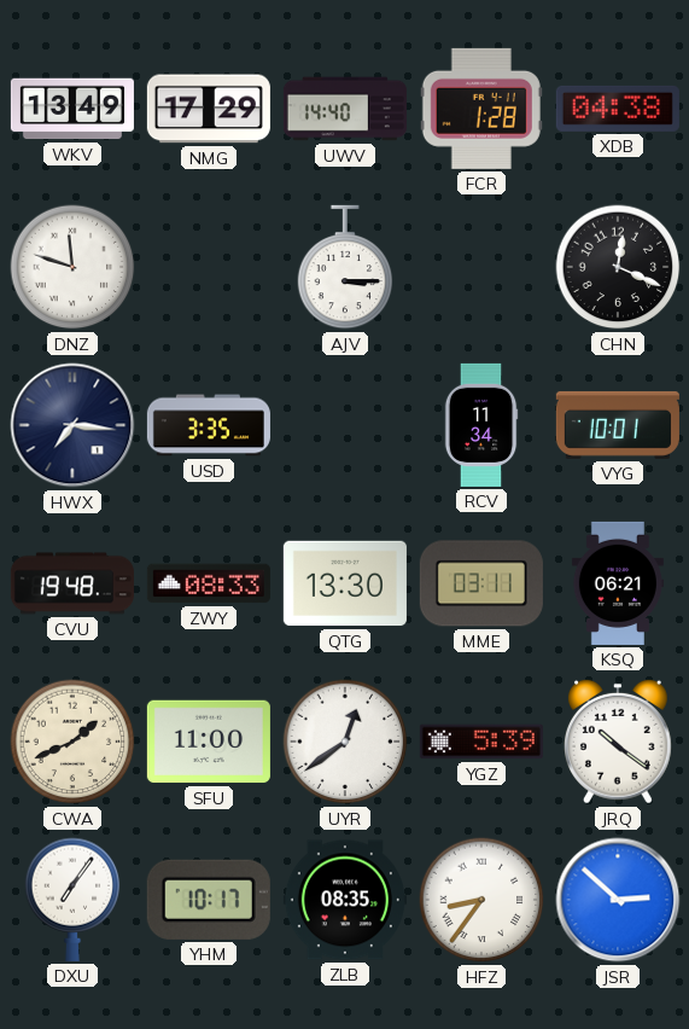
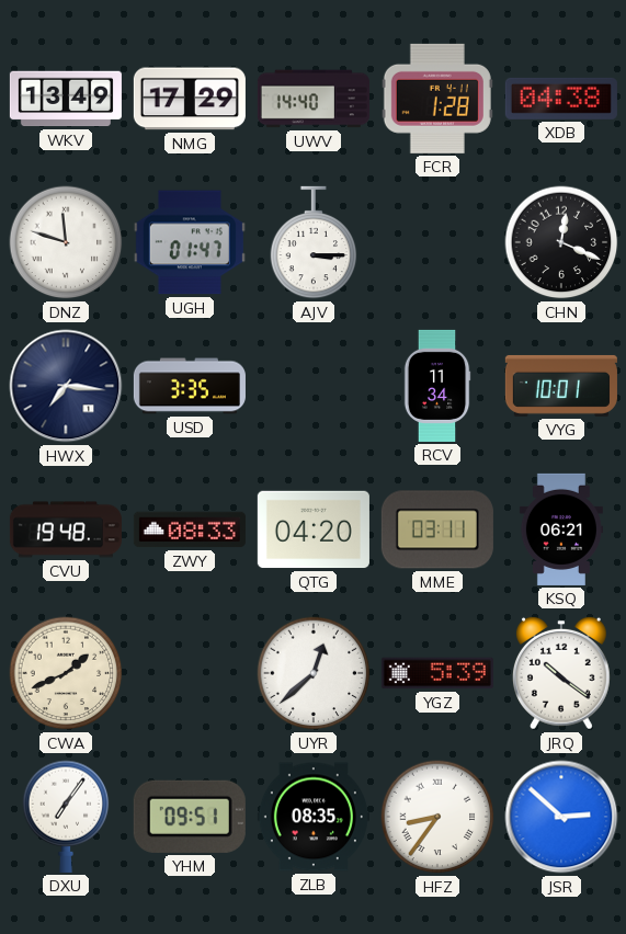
UGH: none -> 01:47
QTG: 13:30 -> 04:20
SFU: 11:00 -> none
UYR: 12:39 -> 12:38
YHM: 10:17 -> 09:51
